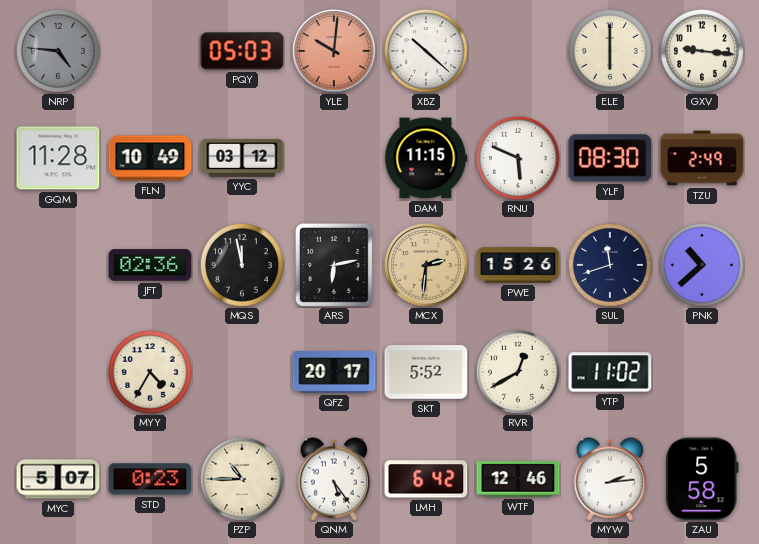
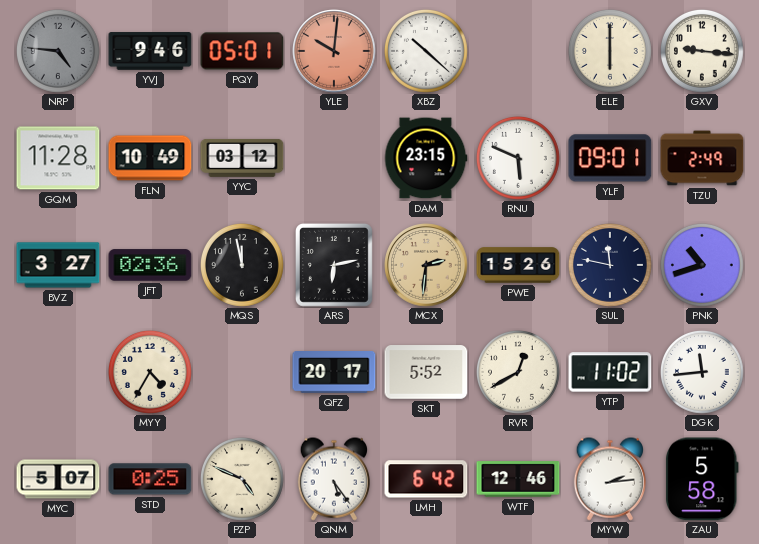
YVJ: none -> 9:46
PQY: 05:03 -> 05:01
DAM: 11:15 -> 23:15
YLF: 08:30 -> 09:01
BVZ: none -> 3:27
SUL: 11:42 -> 11:47
PNK: 10:38 -> 10:42
DGK: none -> 11:44
STD: 0:23 -> 0:25
PZP: 10:45 -> 4:49
